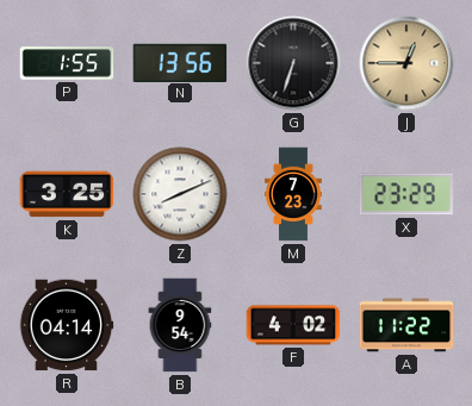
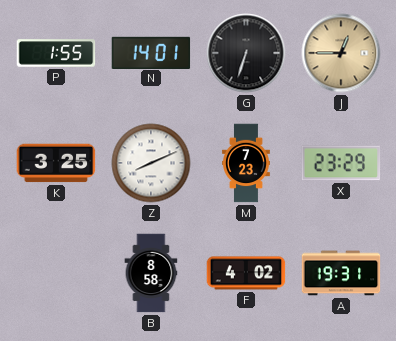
N: 13:56 -> 14:01
R: 04:14 -> none
B: 9:54 -> 8:58
A: 11:22 -> 19:31
